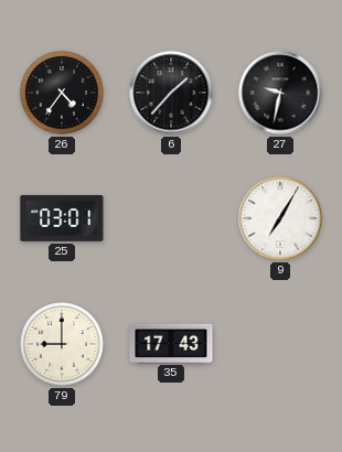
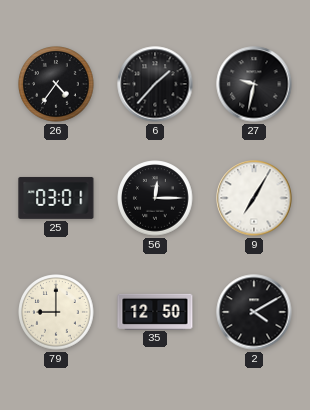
56: none -> 12:15
35: 17:43 -> 12:50
2: none -> 4:10
